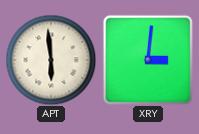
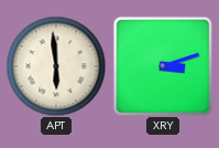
XRY: 3:01 -> 3:12
